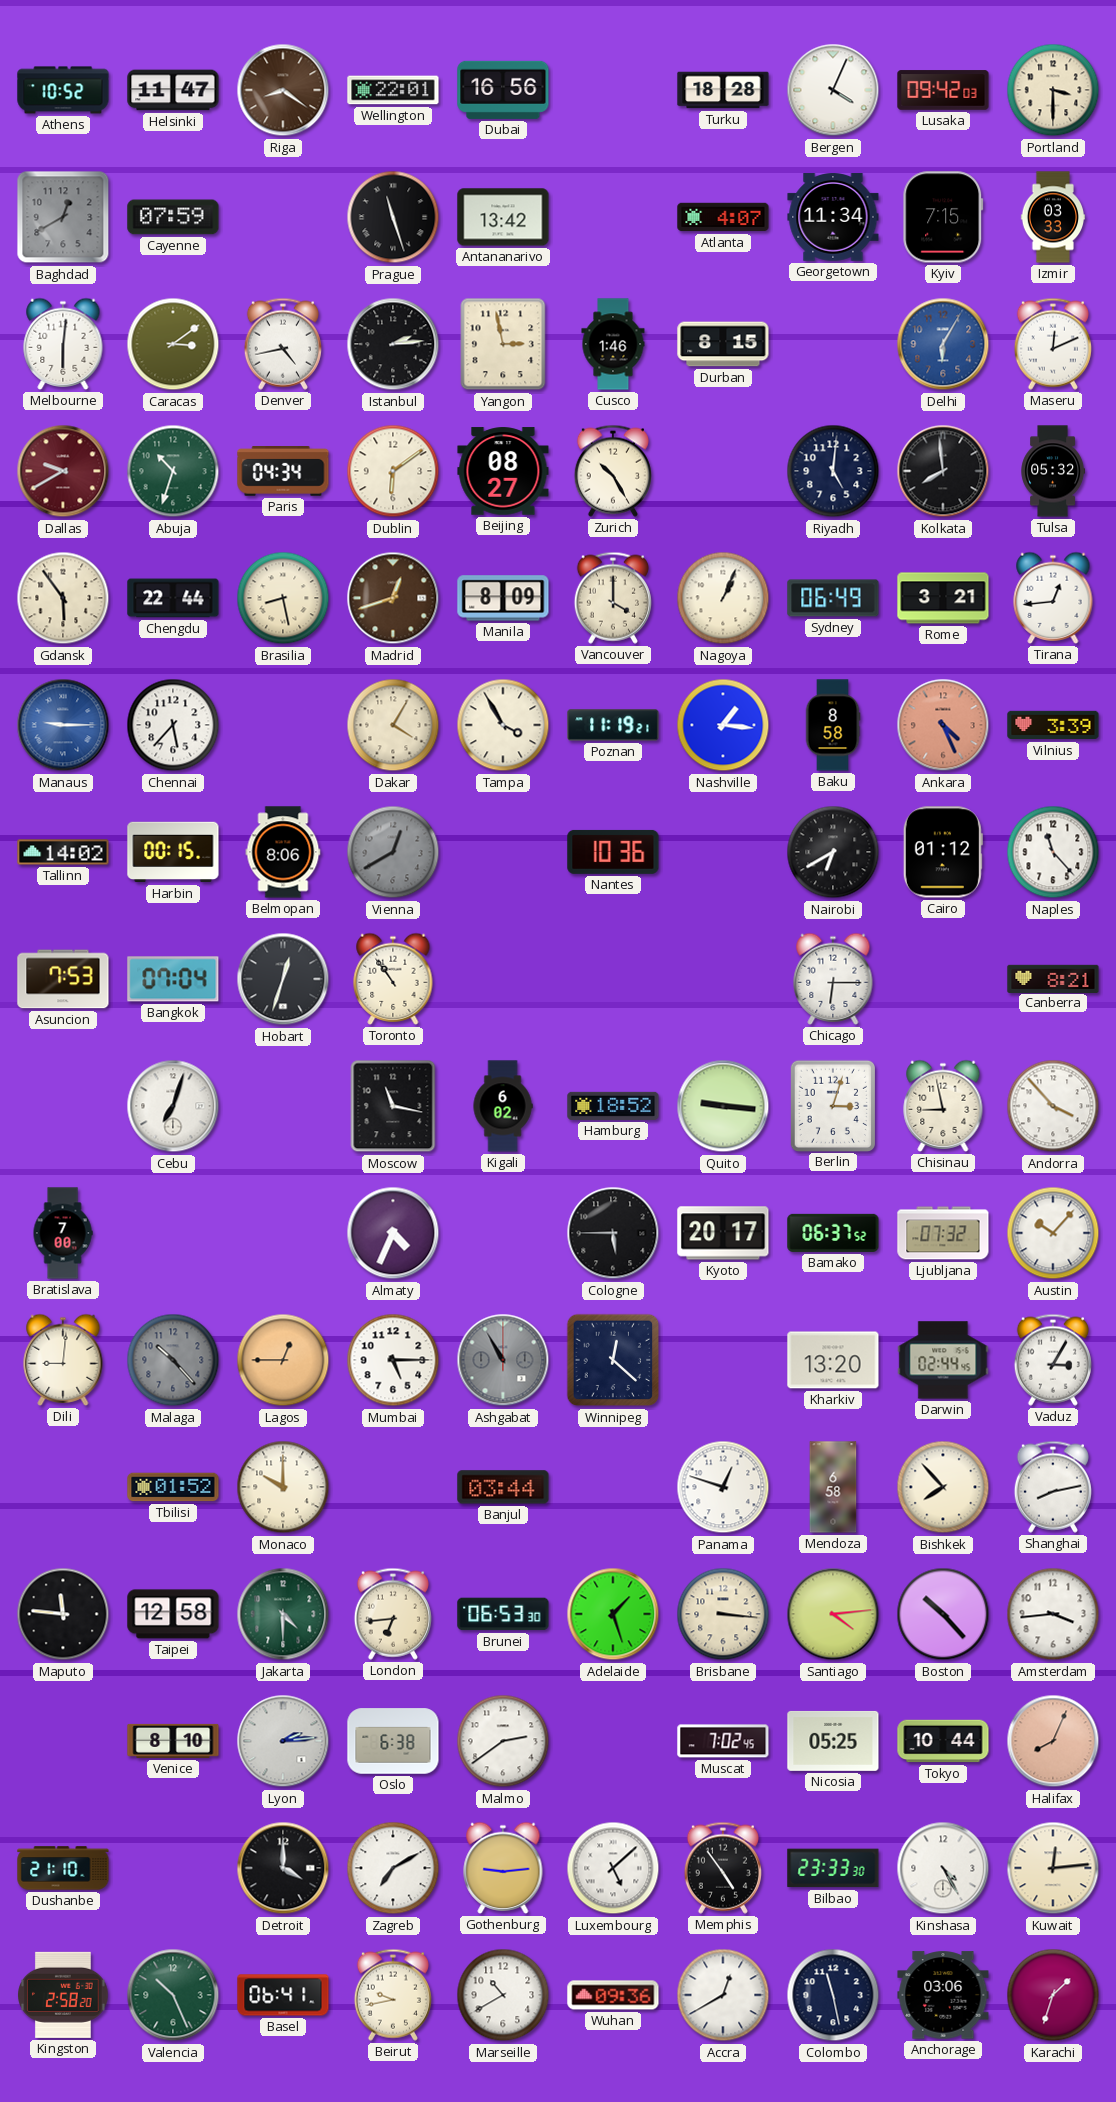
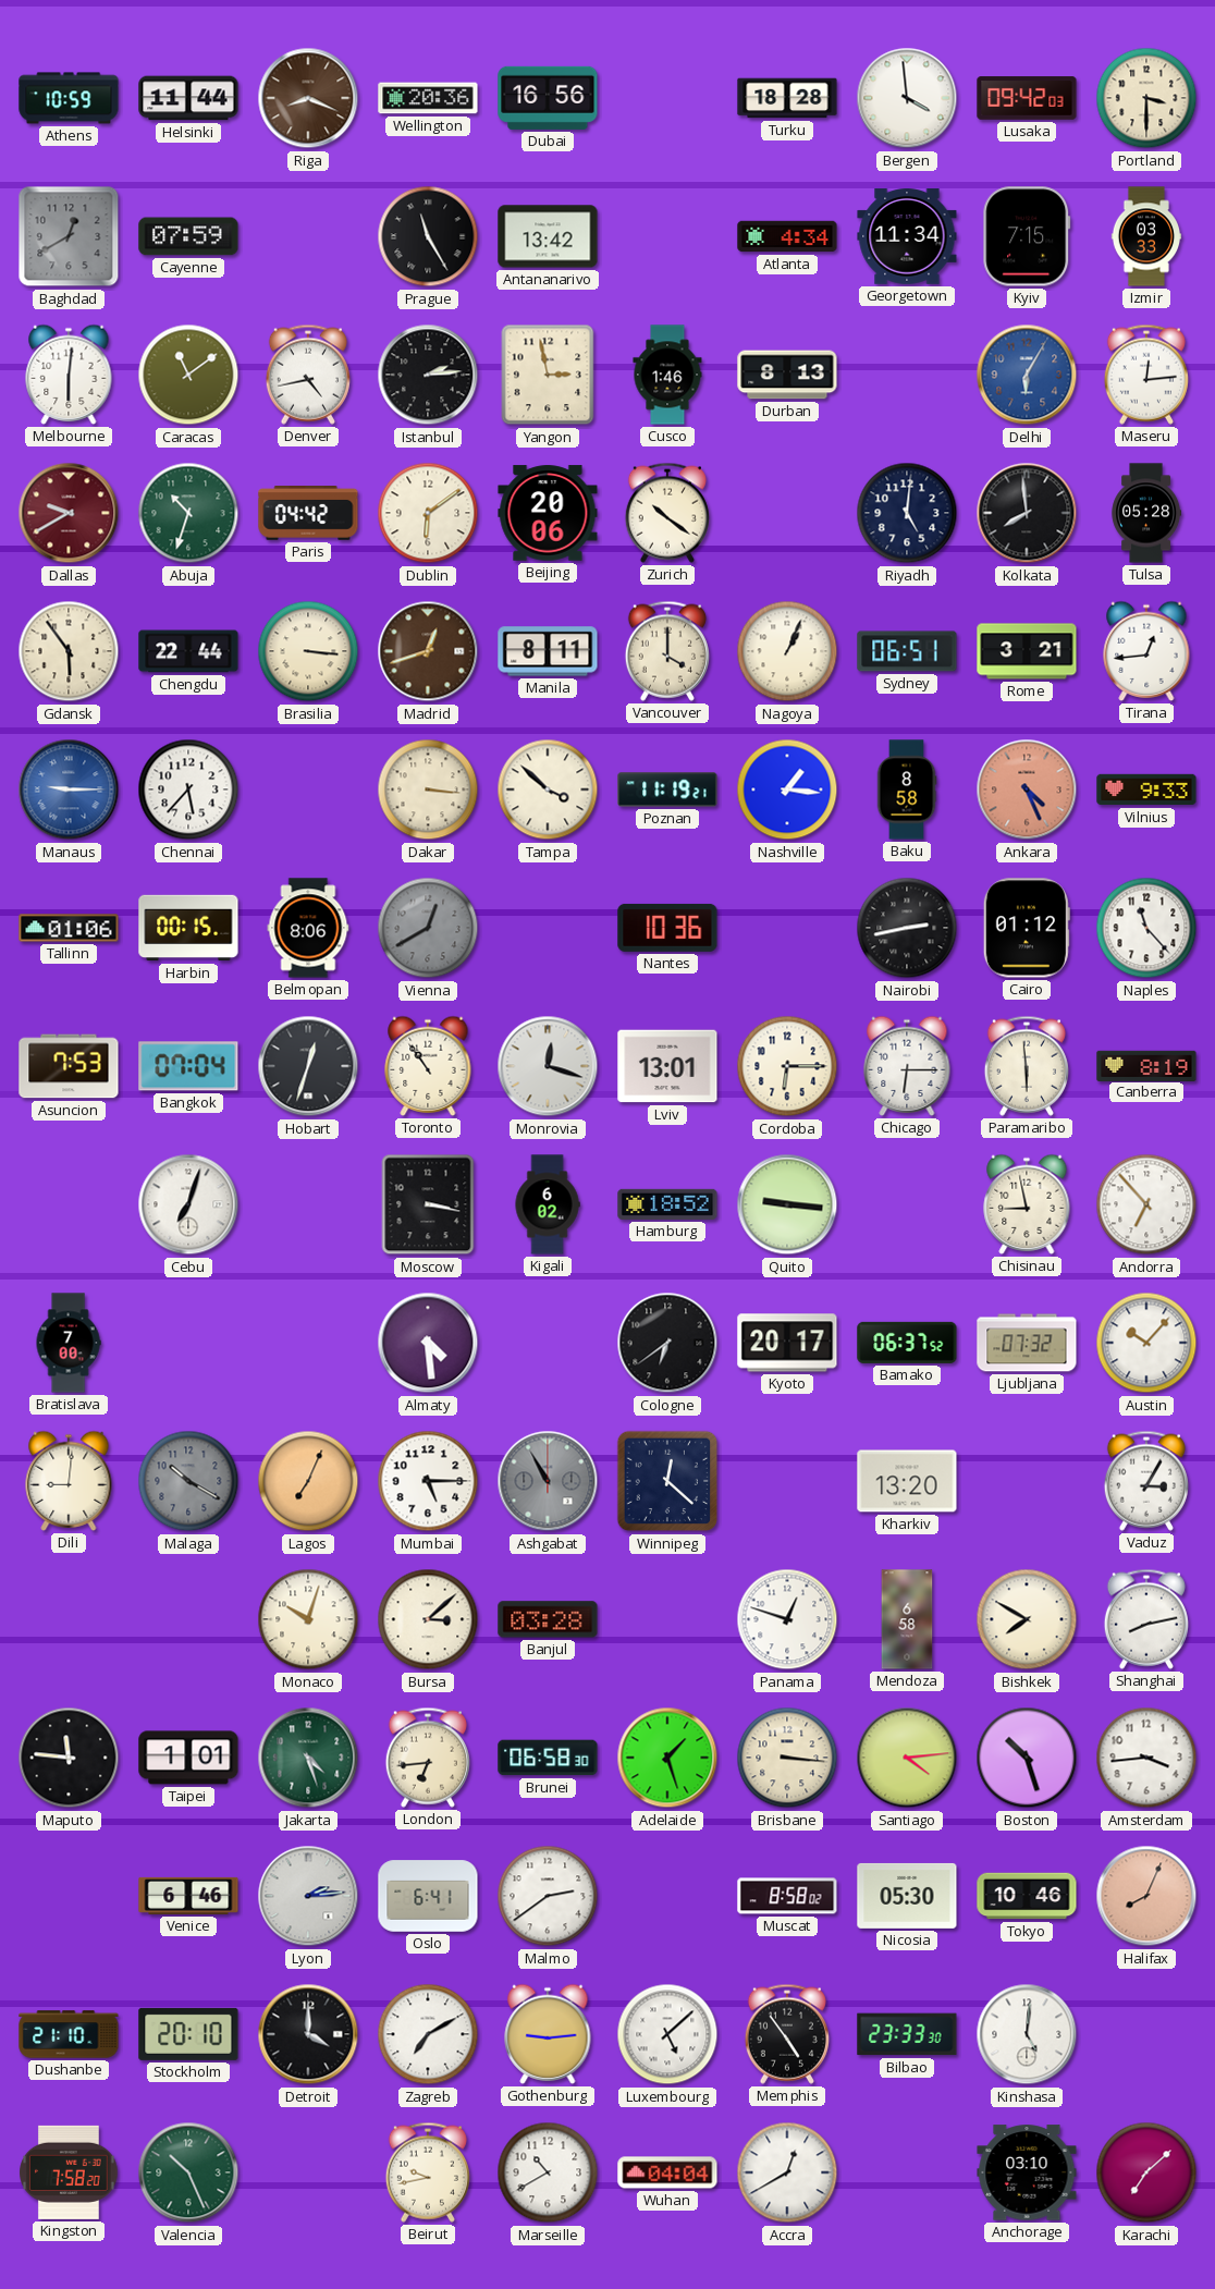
Athens: 10:52 -> 10:59
Helsinki: 11:47 -> 11:44
Riga: 8:21 -> 8:19
Wellington: 22:01 -> 20:36
Bergen: 4:04 -> 3:59
Prague: 11:27 -> 11:25
Atlanta: 4:07 -> 4:34
Caracas: 3:09 -> 11:09
Durban: 8:15 -> 8:13
Maseru: 12:11 -> 12:14
Paris: 04:34 -> 04:42
Beijing: 08:27 -> 20:06
Zurich: 10:25 -> 10:21
Tulsa: 05:32 -> 05:28
Brasilia: 8:28 -> 3:16
Manila: 8:09 -> 8:11
Sydney: 06:49 -> 06:51
Dakar: 4:05 -> 3:16
Tampa: 3:55 -> 3:52
Vilnius: 3:39 -> 9:33
Tallinn: 14:02 -> 01:06
Nairobi: 6:40 -> 2:43
Monrovia: none -> 12:18
Lviv: none -> 13:01
Cordoba: none -> 6:15
Paramaribo: none -> 5:59
Canberra: 8:21 -> 8:19
Moscow: 11:17 -> 3:17
Berlin: 3:03 -> none
Andorra: 3:53 -> 6:53
Almaty: 4:34 -> 4:29
Cologne: 5:45 -> 6:39
Malaga: 10:23 -> 10:20
Lagos: 12:45 -> 7:04
Darwin: 02:44 -> none
Tbilisi: 01:52 -> none
Monaco: 10:00 -> 10:03
Bursa: none -> 3:08
Banjul: 03:44 -> 03:28
Bishkek: 7:53 -> 7:50
Taipei: 12:58 -> 1:01
Jakarta: 4:30 -> 4:27
Brunei: 06:53 -> 06:58
Boston: 10:23 -> 10:27
Venice: 8:10 -> 6:46
Oslo: 6:38 -> 6:41
Muscat: 7:02 -> 8:58
Nicosia: 05:25 -> 05:30
Tokyo: 10:44 -> 10:46
Stockholm: none -> 20:10
Kinshasa: 4:25 -> 5:01
Kuwait: 12:14 -> none
Kingston: 2:58 -> 7:58
Basel: 06:41 -> none
Wuhan: 09:36 -> 04:04
Colombo: 11:28 -> none
Anchorage: 03:06 -> 03:10
Karachi: 1:33 -> 7:08
